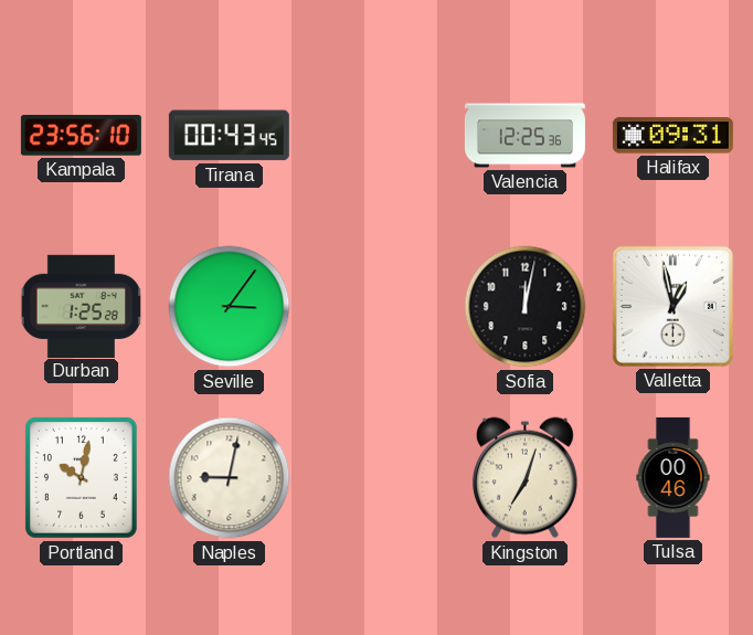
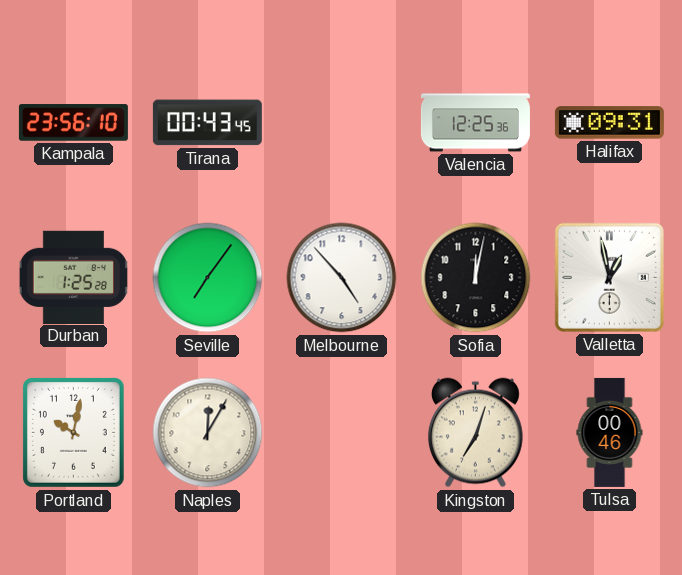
Seville: 3:06 -> 7:06
Melbourne: none -> 4:53
Naples: 9:02 -> 12:05
